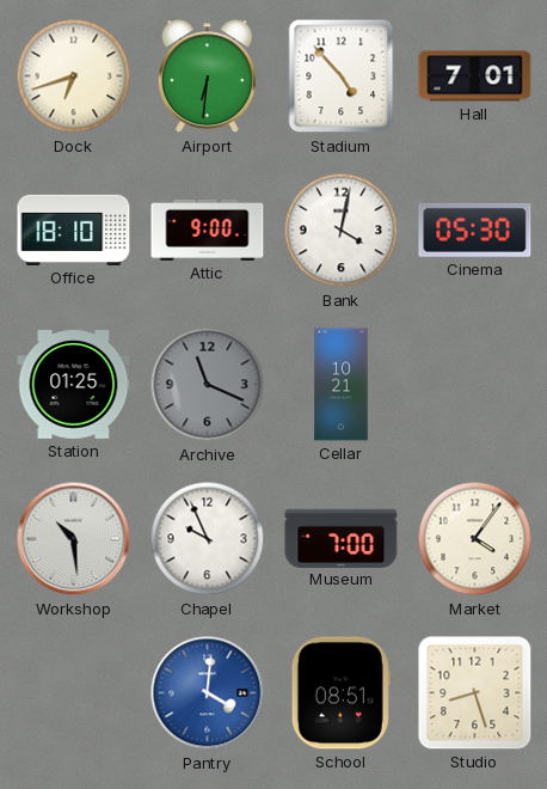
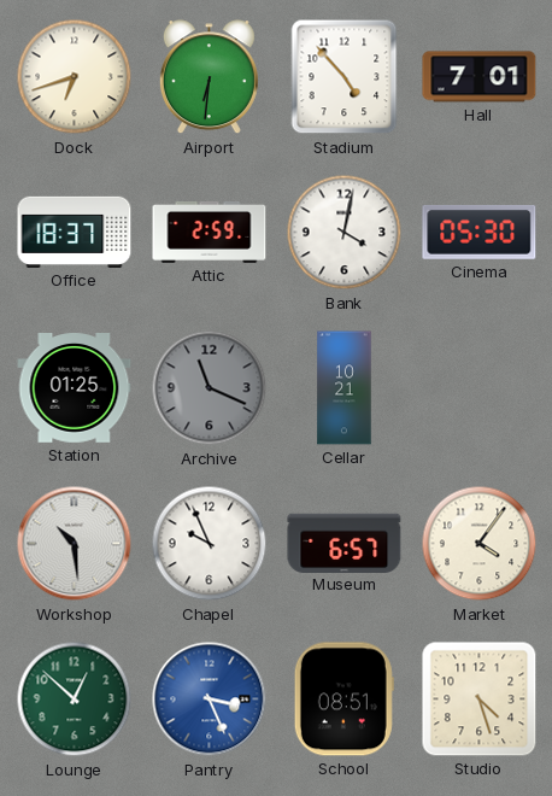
Office: 18:10 -> 18:37
Attic: 9:00 -> 2:59
Museum: 7:00 -> 6:57
Lounge: none -> 12:52
Pantry: 4:01 -> 3:26
Studio: 8:27 -> 4:27
